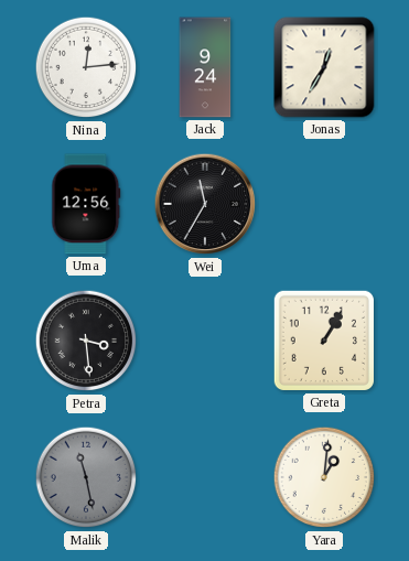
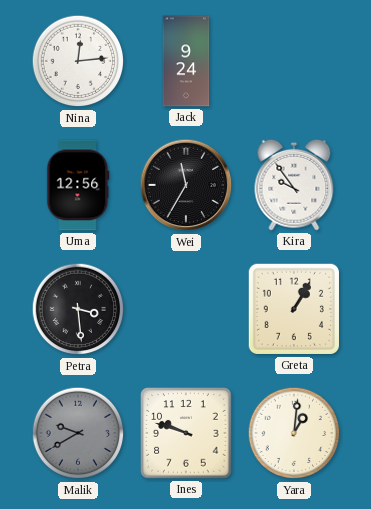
Jonas: 12:35 -> none
Kira: none -> 9:54
Malik: 11:28 -> 9:40
Ines: none -> 9:48
